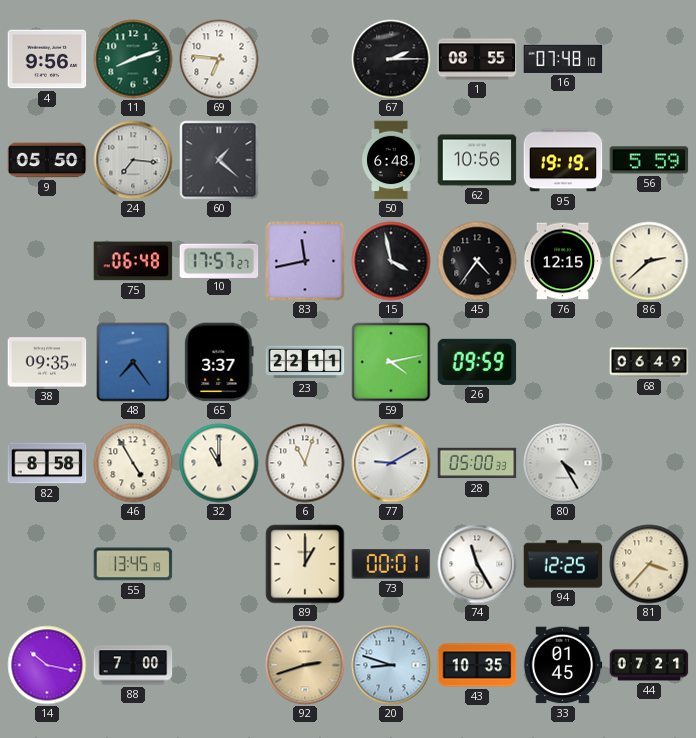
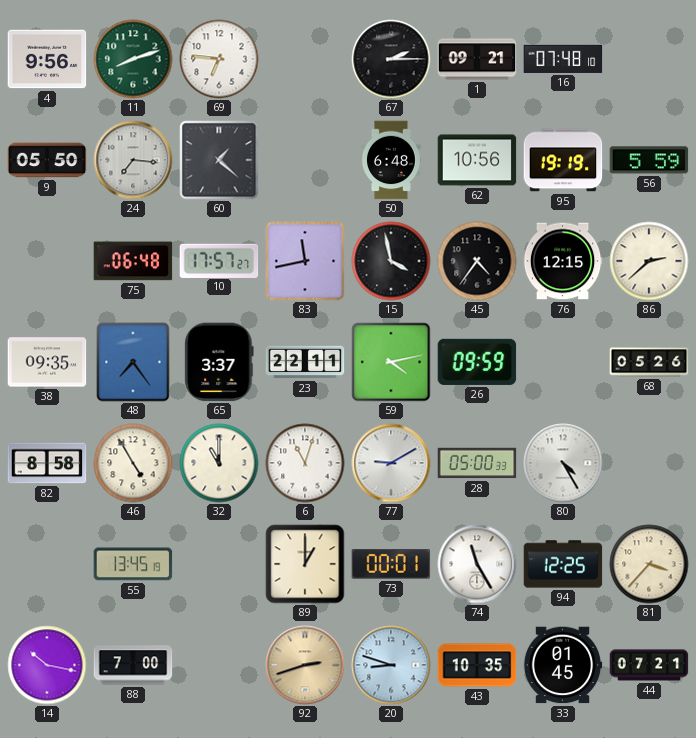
1: 08:55 -> 09:21
68: 06:49 -> 05:26
